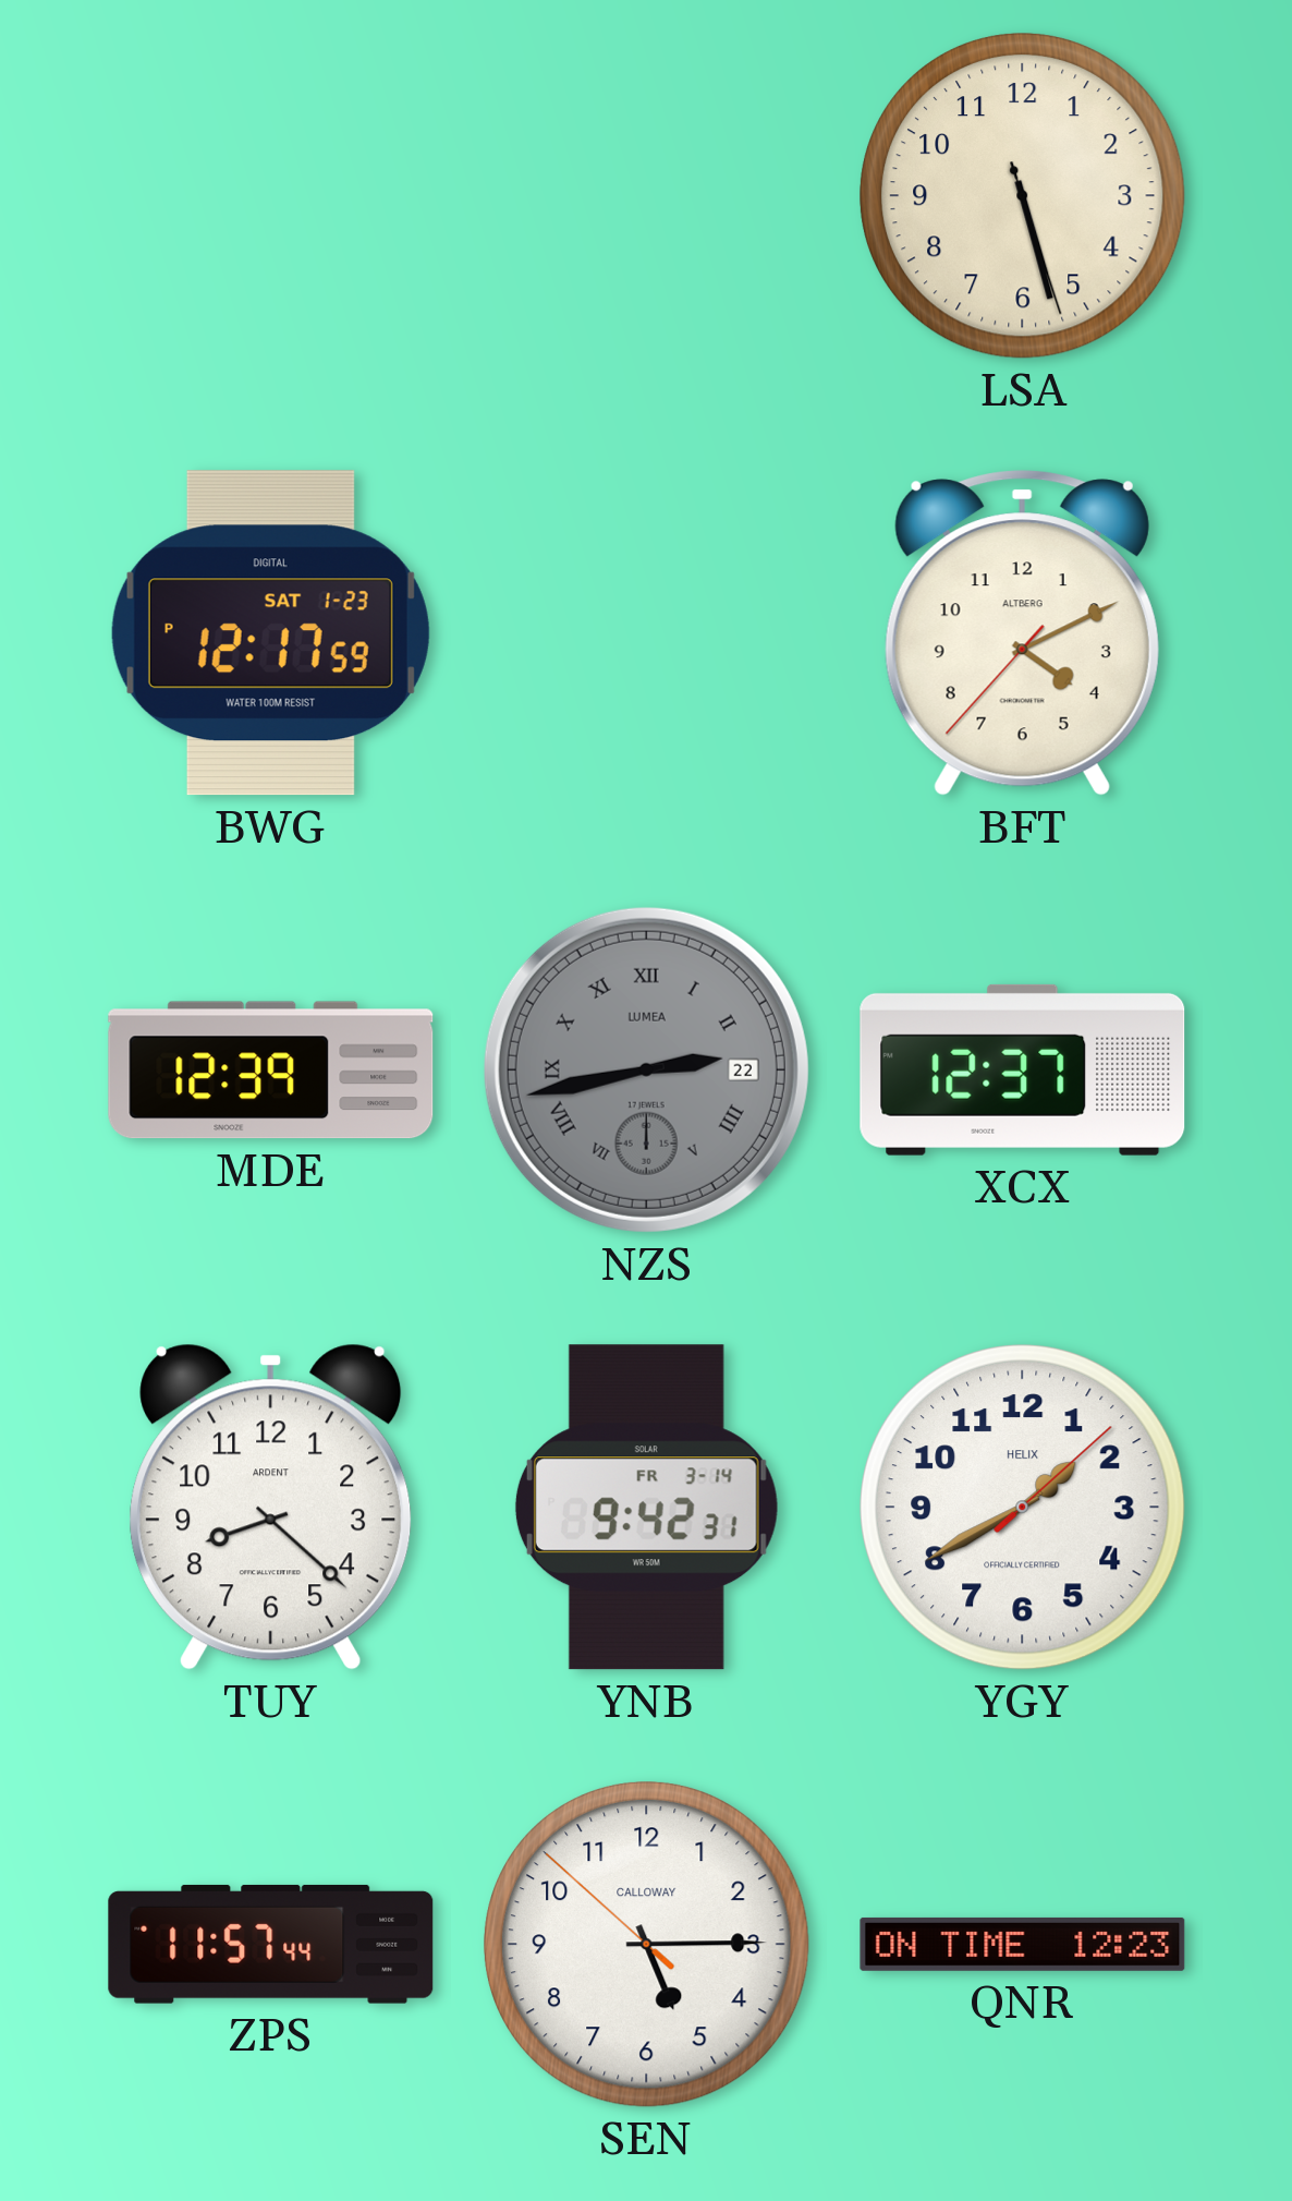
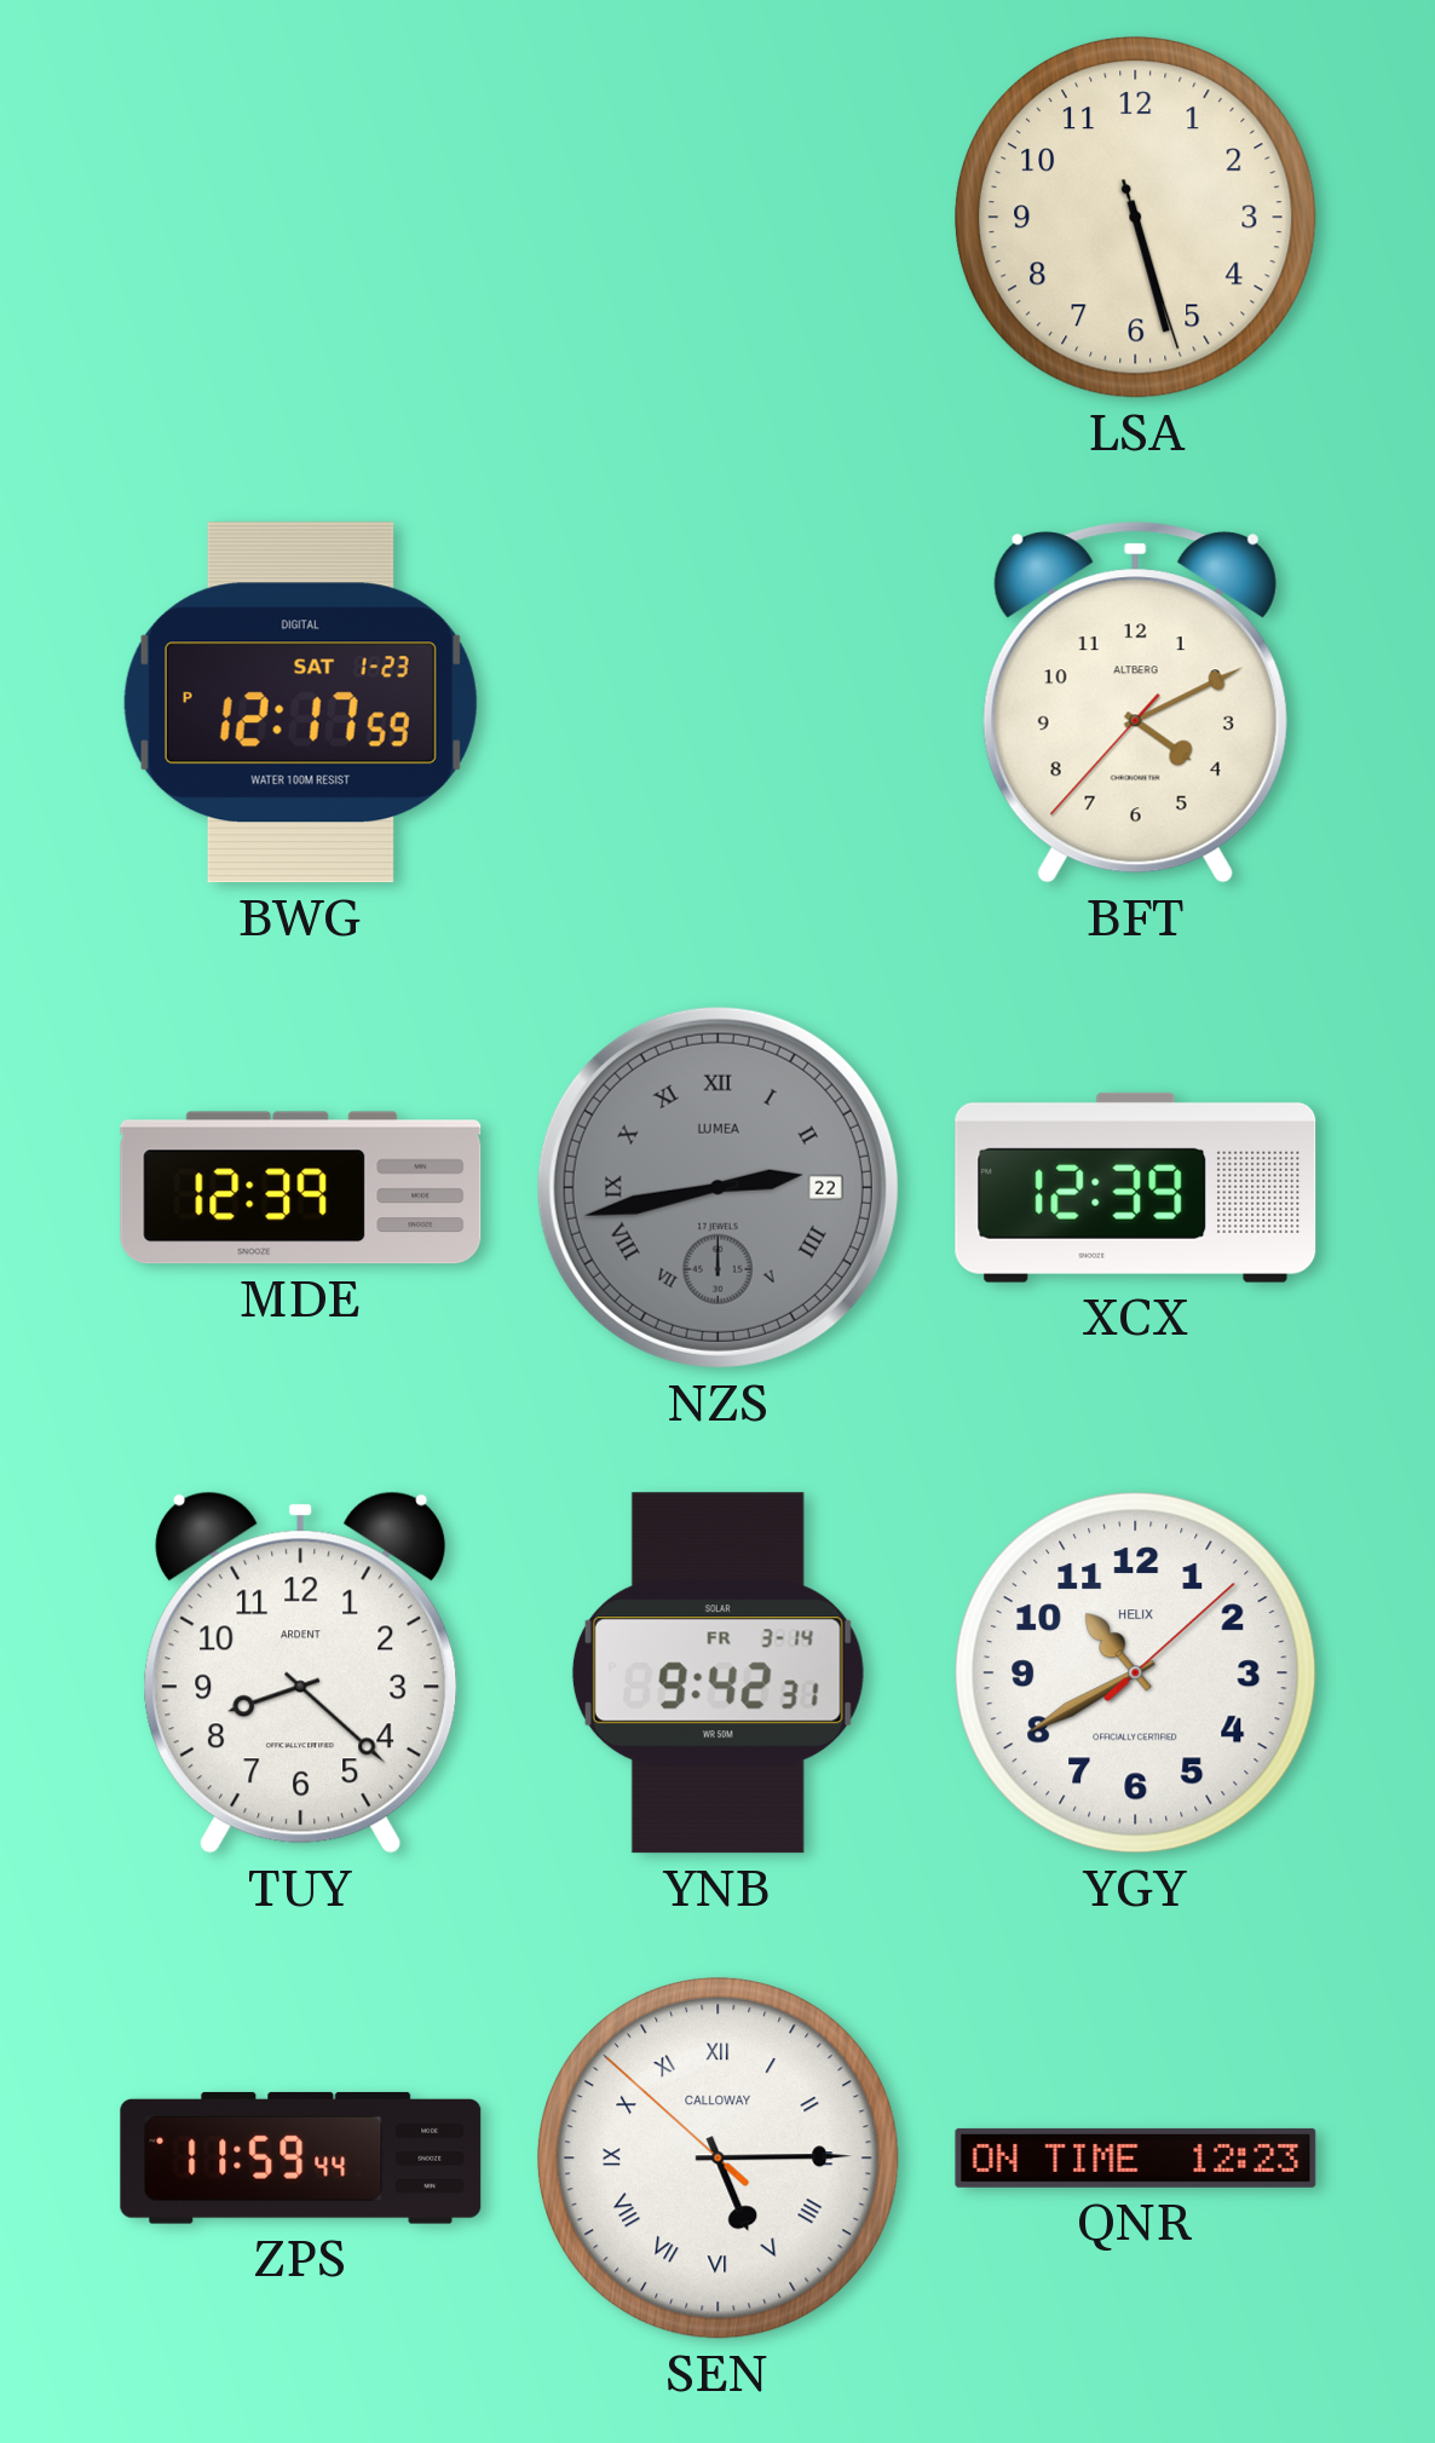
XCX: 12:37 -> 12:39
YGY: 1:40 -> 10:40
ZPS: 11:57 -> 11:59
SEN numerals: Arabic -> Roman
